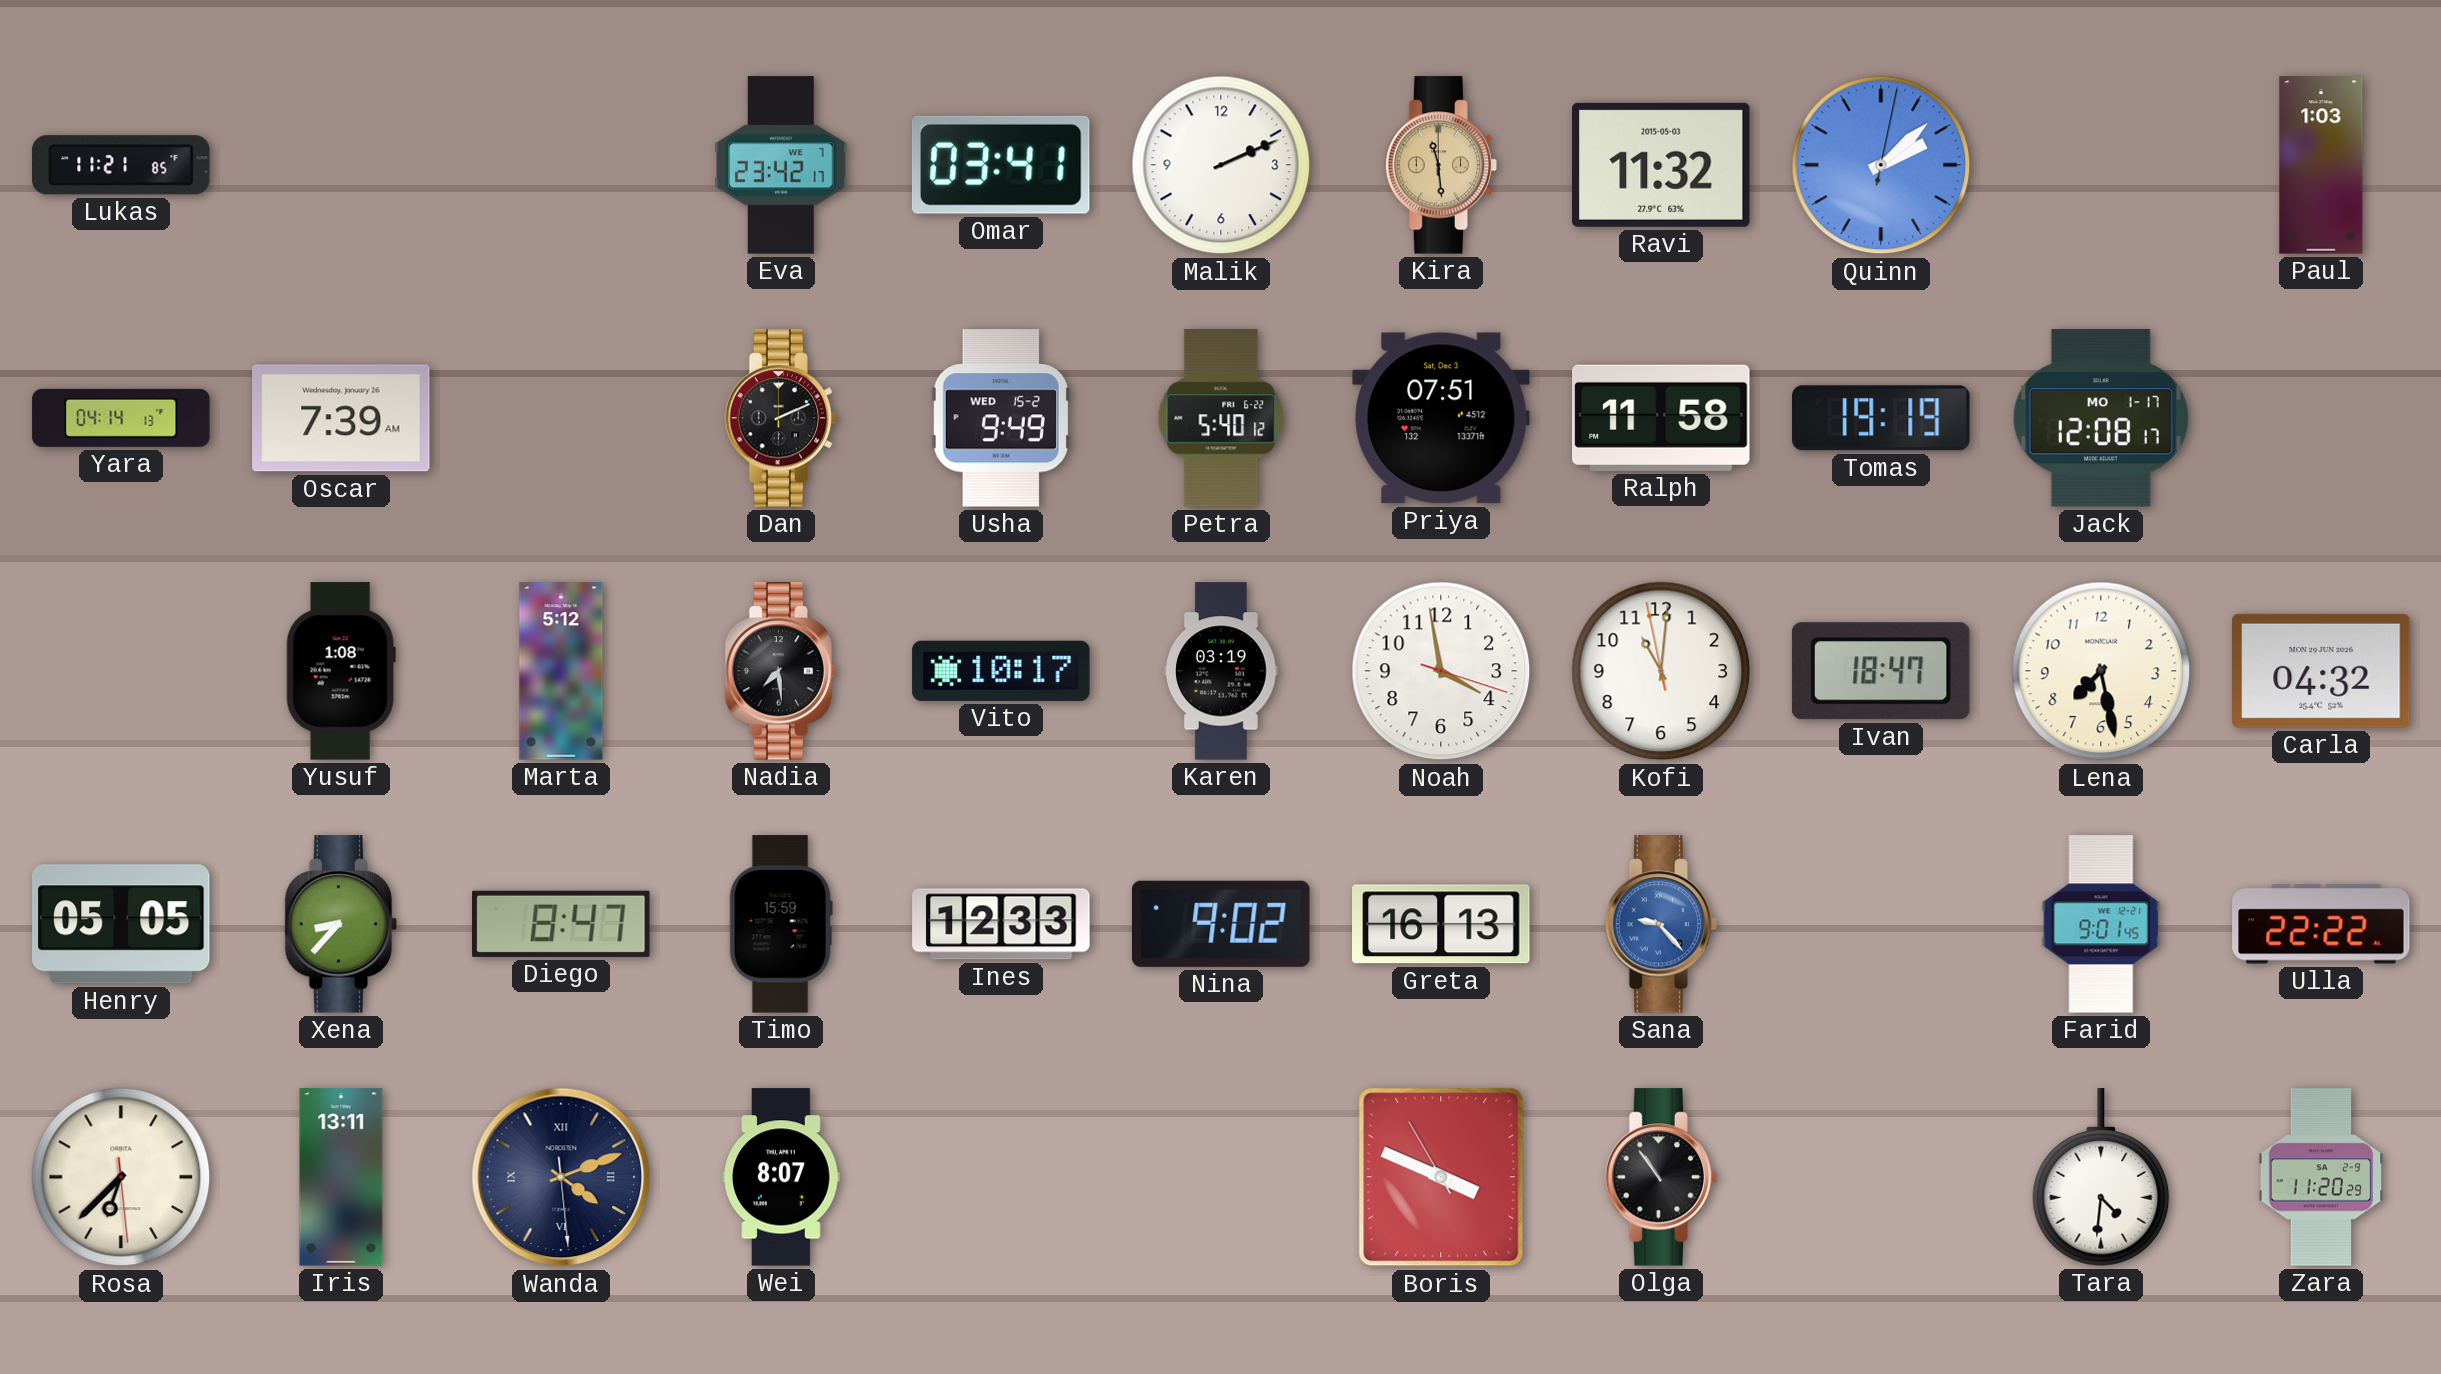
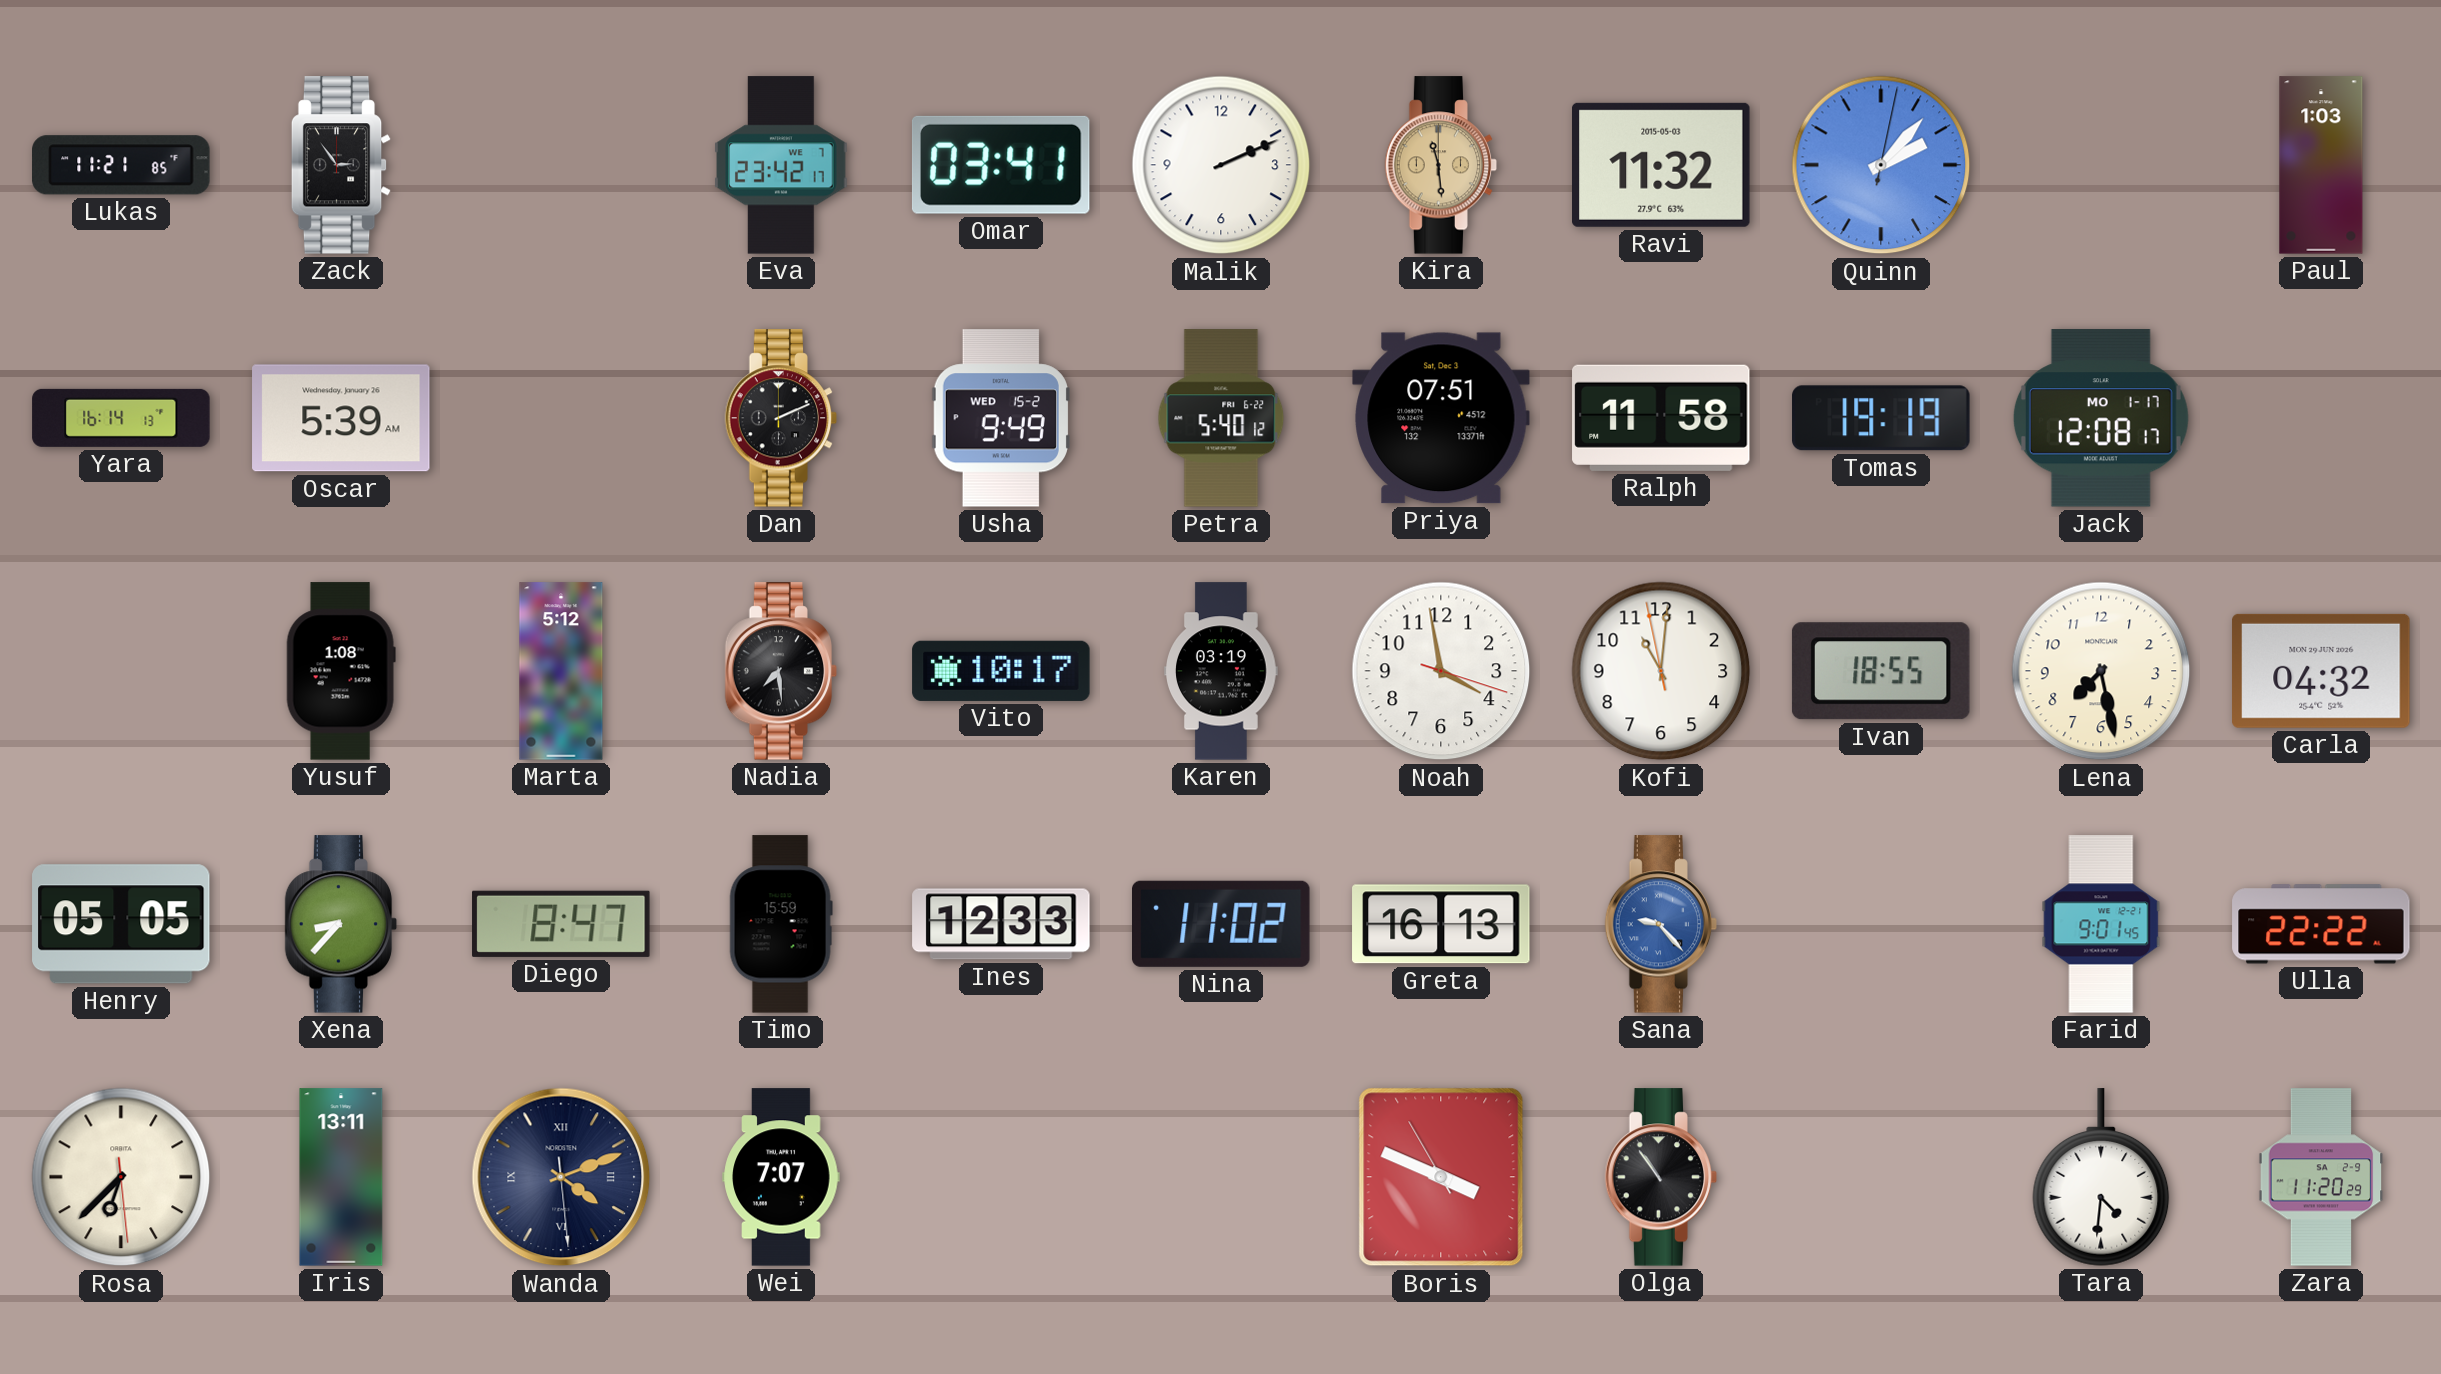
Zack: none -> 2:54
Quinn: 2:08 -> 2:07
Yara: 04:14 -> 16:14
Oscar: 7:39 -> 5:39
Ivan: 18:47 -> 18:55
Nina: 9:02 -> 11:02
Wei: 8:07 -> 7:07
